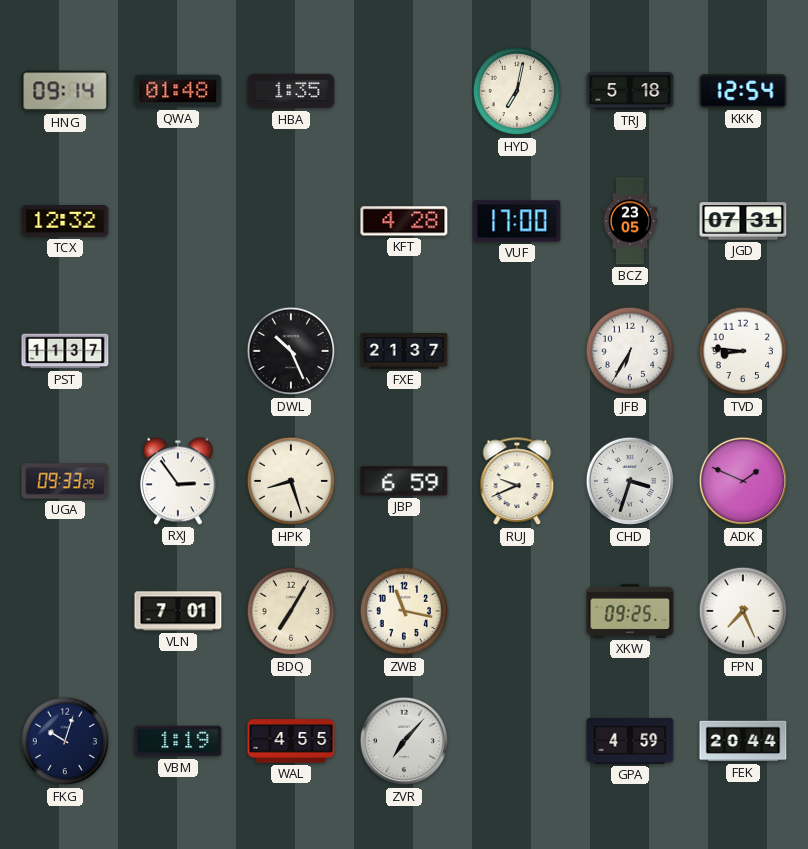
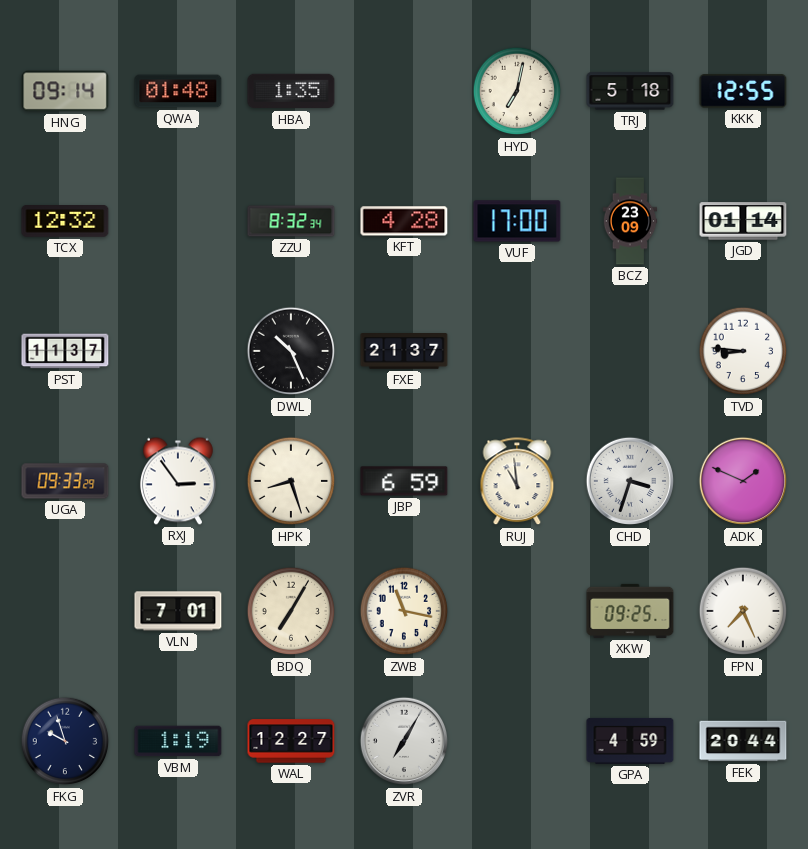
KKK: 12:54 -> 12:55
ZZU: none -> 8:32
BCZ: 23:05 -> 23:09
JGD: 07:31 -> 01:14
JFB: 6:35 -> none
RUJ: 9:41 -> 10:59
FKG: 10:03 -> 9:57
WAL: 4:55 -> 12:27
ZVR: 7:07 -> 7:05
